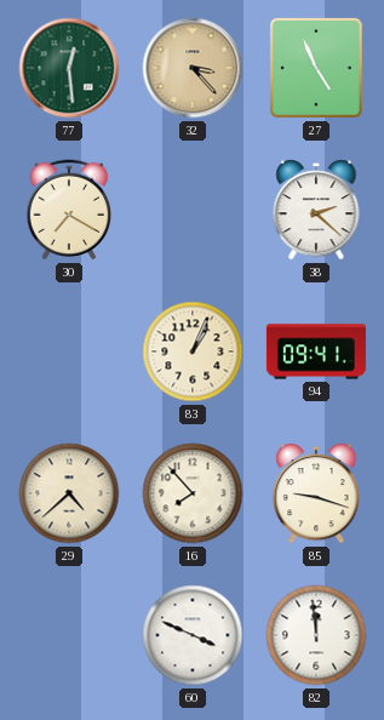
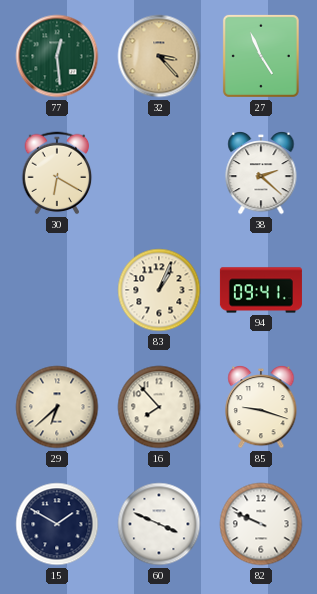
30: 7:20 -> 6:20
29: 4:38 -> 6:38
15: none -> 1:50
82: 11:59 -> 9:49
